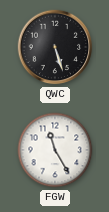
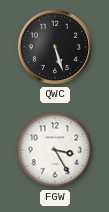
FGW: 11:25 -> 3:25
